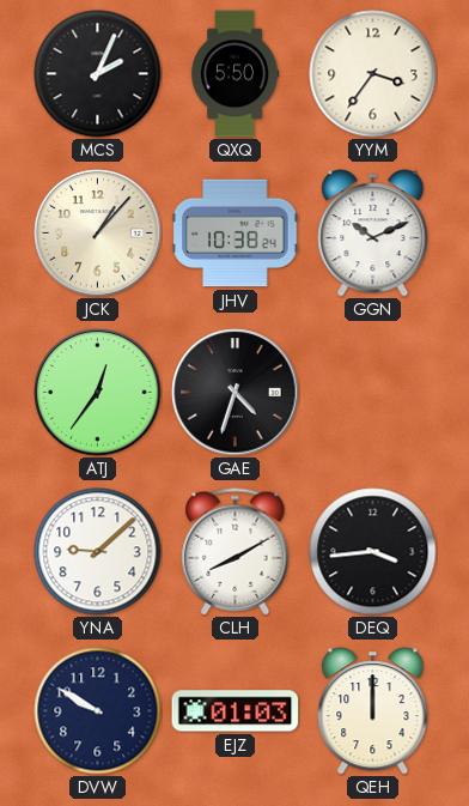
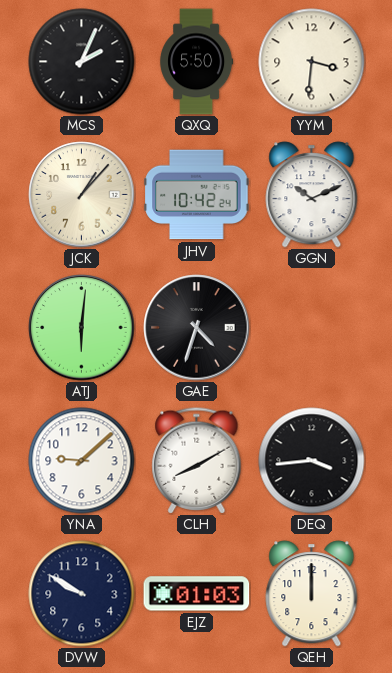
YYM: 3:36 -> 3:31
JHV: 10:38 -> 10:42
ATJ: 12:36 -> 6:01
